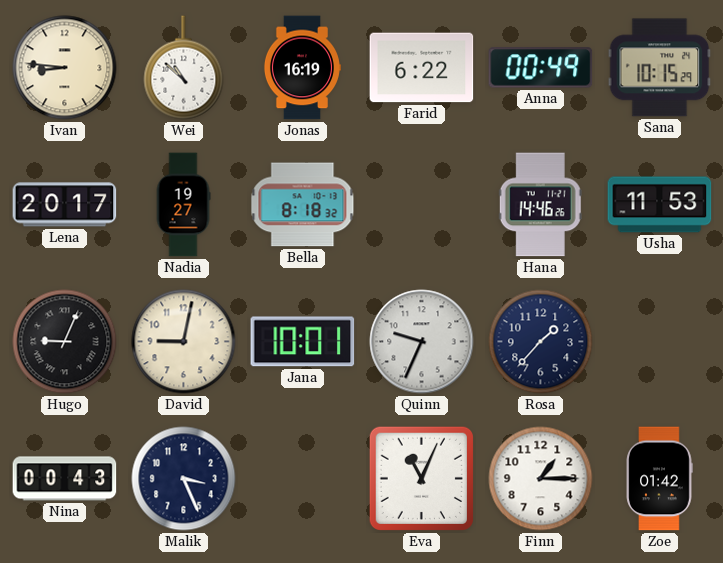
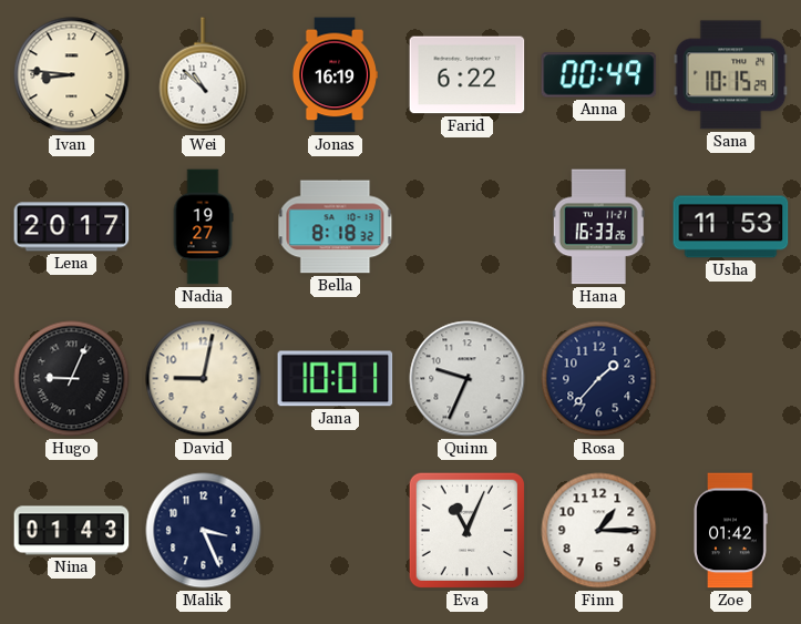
Hana: 14:46 -> 16:33
Nina: 00:43 -> 01:43
